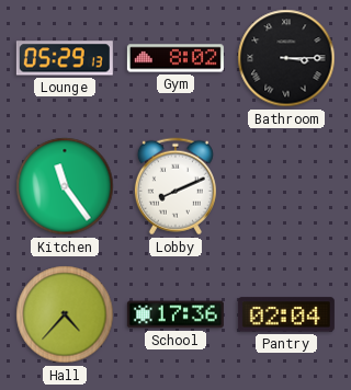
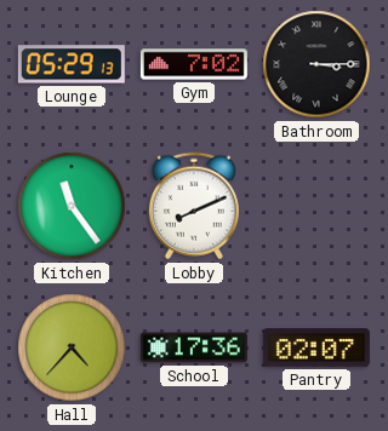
Gym: 8:02 -> 7:02
Pantry: 02:04 -> 02:07
